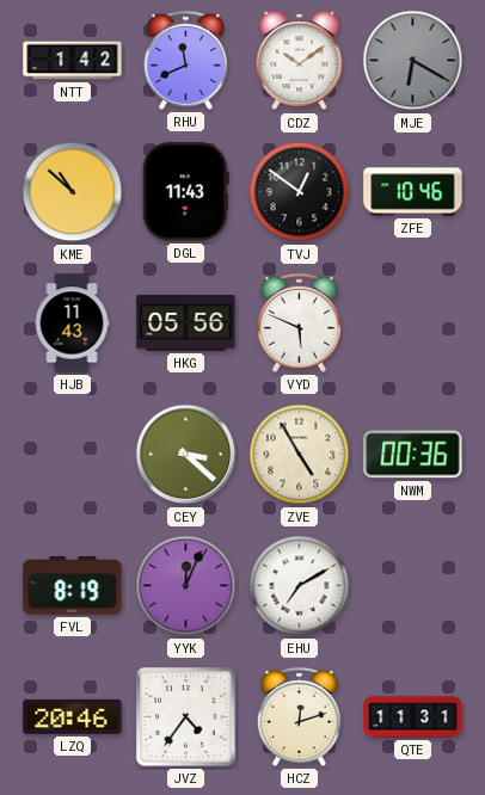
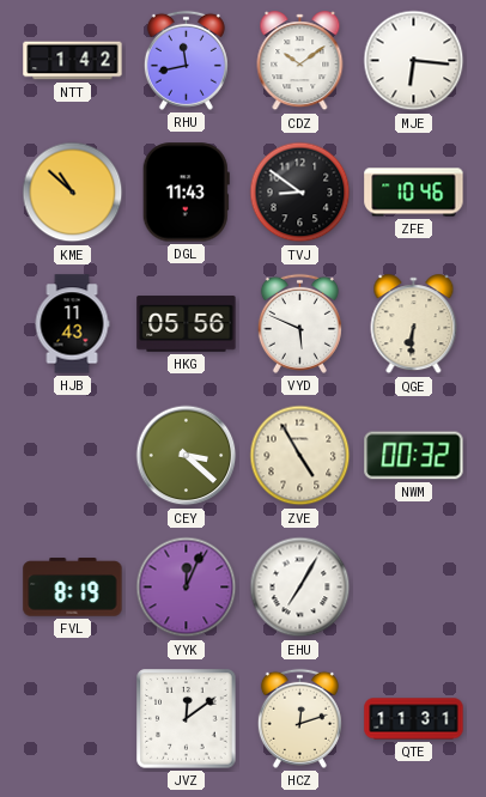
RHU: 11:41 -> 11:43
MJE: 6:20 -> 6:16
MJE dial: grey -> white
TVJ: 12:51 -> 8:51
QGE: none -> 6:31
NWM: 00:36 -> 00:32
EHU: 7:10 -> 7:05
LZQ: 20:46 -> none
JVZ: 4:36 -> 12:09
